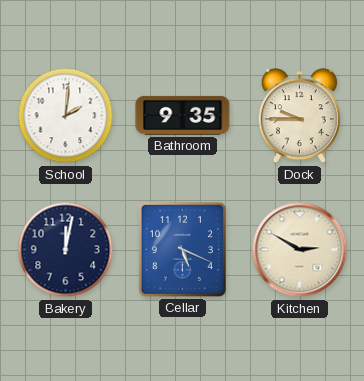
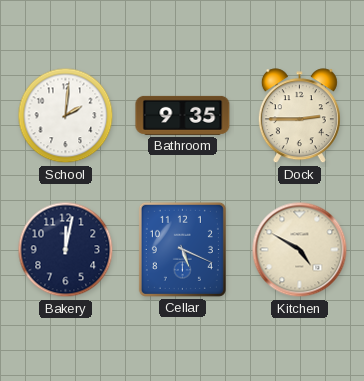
Dock: 9:45 -> 2:45
Kitchen: 2:50 -> 4:50
